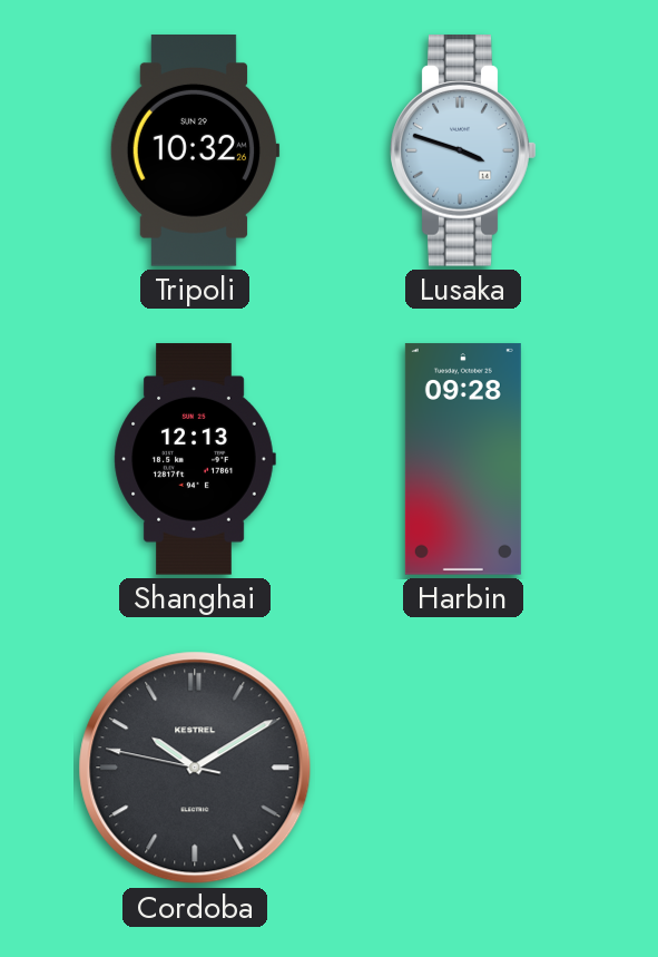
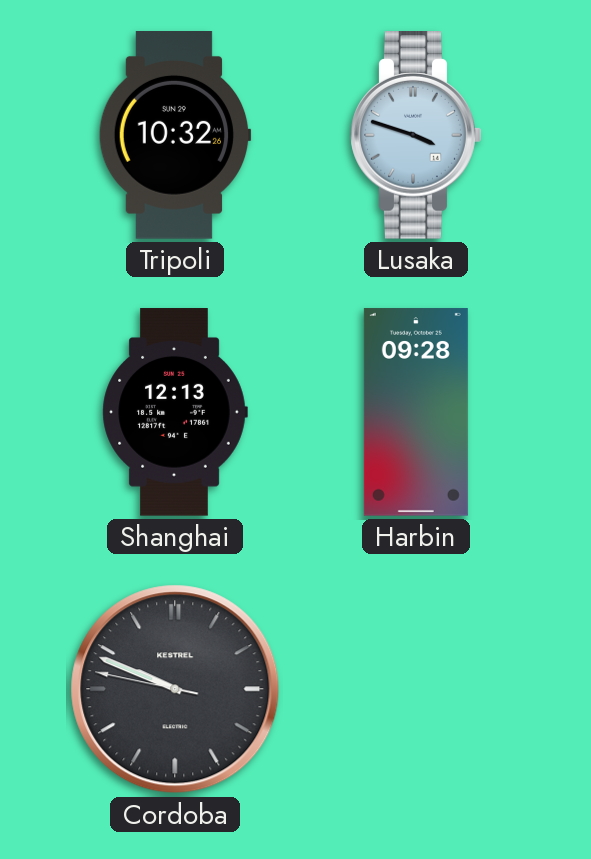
Cordoba: 10:09 -> 9:48
